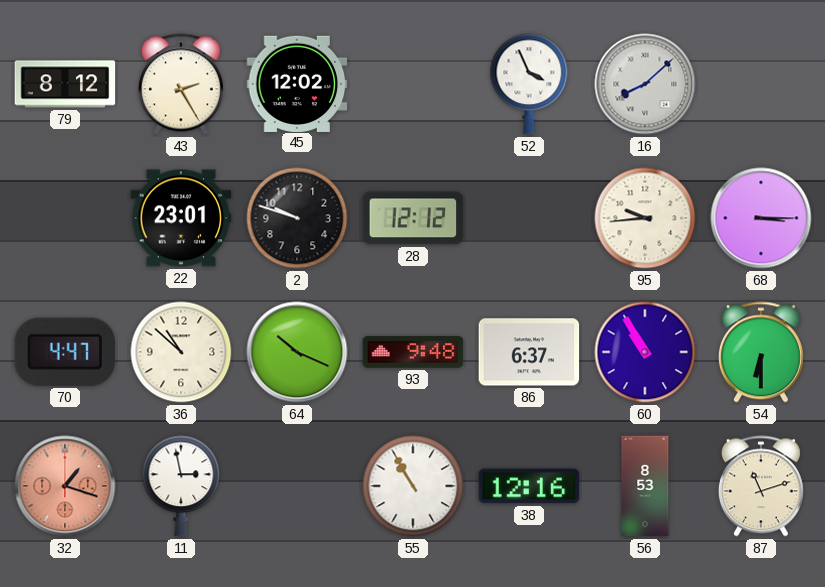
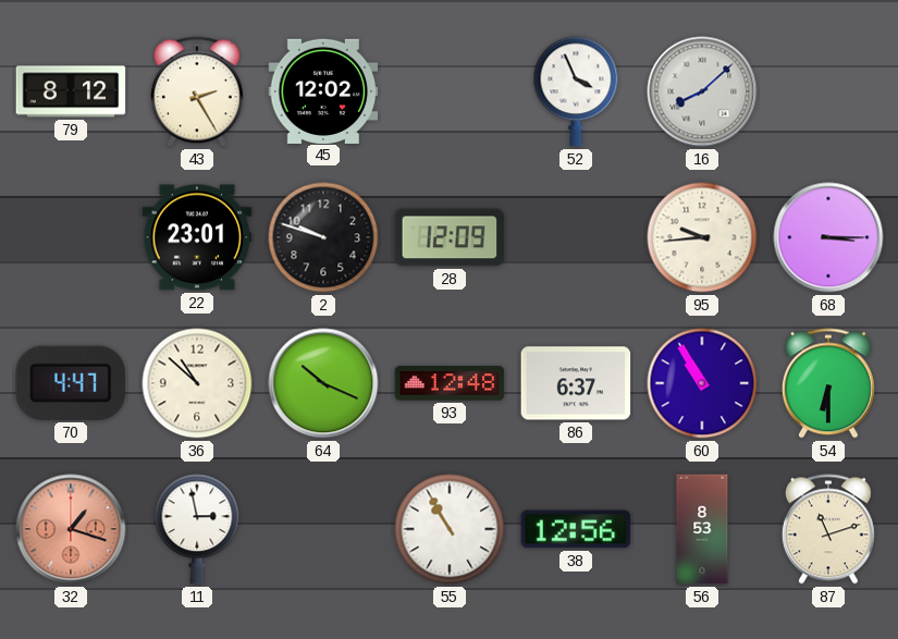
28: 12:12 -> 12:09
93: 9:48 -> 12:48
38: 12:16 -> 12:56
